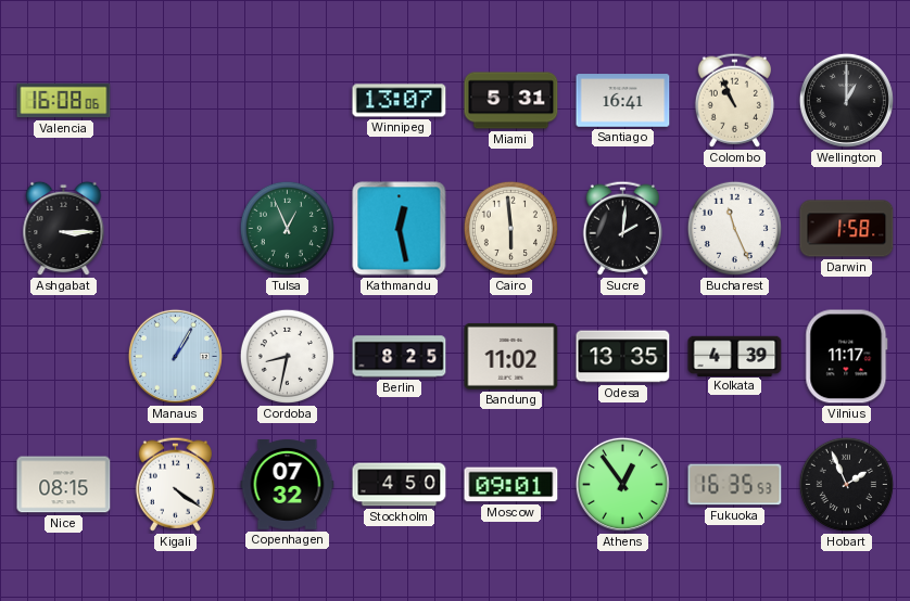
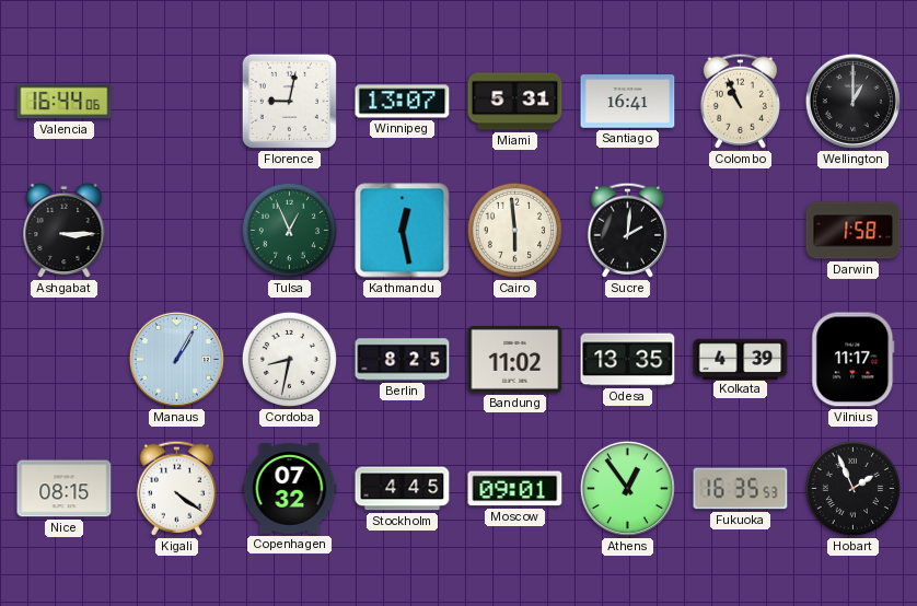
Valencia: 16:08 -> 16:44
Florence: none -> 9:02
Bucharest: 11:26 -> none
Stockholm: 4:50 -> 4:45
